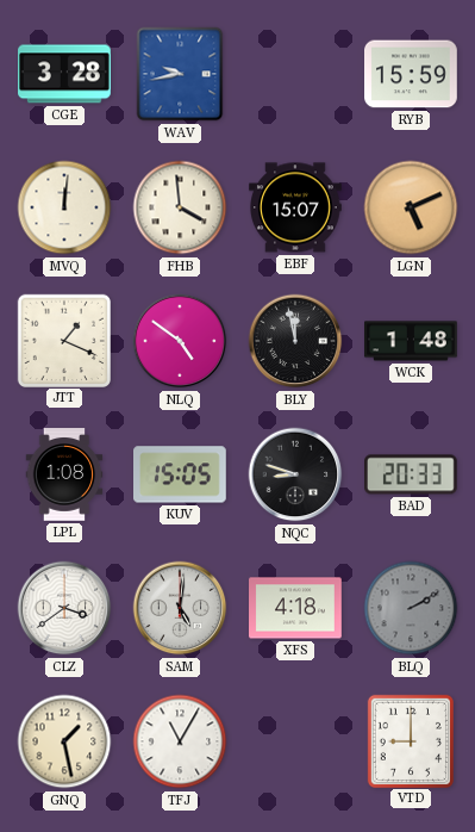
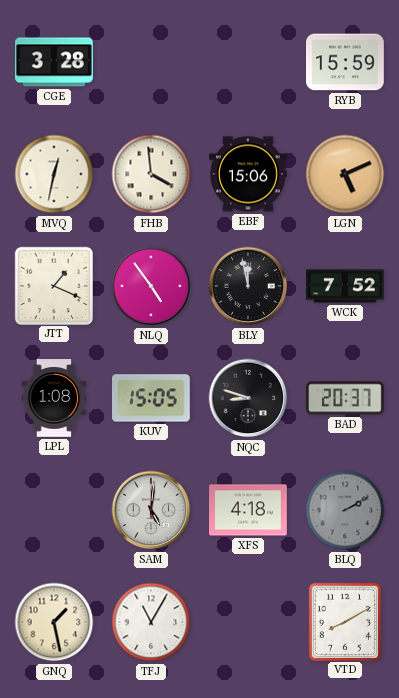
WAV: 9:43 -> none
MVQ: 12:01 -> 12:32
EBF: 15:07 -> 15:06
NLQ: 4:51 -> 4:54
WCK: 1:48 -> 7:52
BAD: 20:33 -> 20:37
CLZ: 3:39 -> none
VTD: 9:00 -> 8:10
